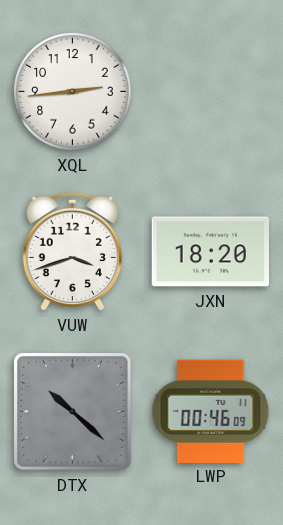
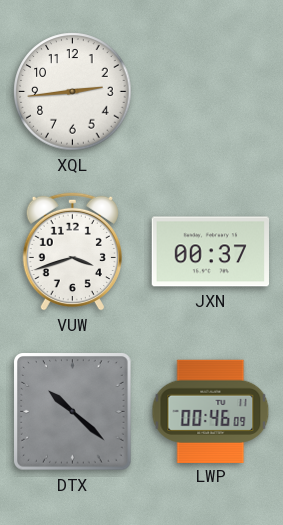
JXN: 18:20 -> 00:37
